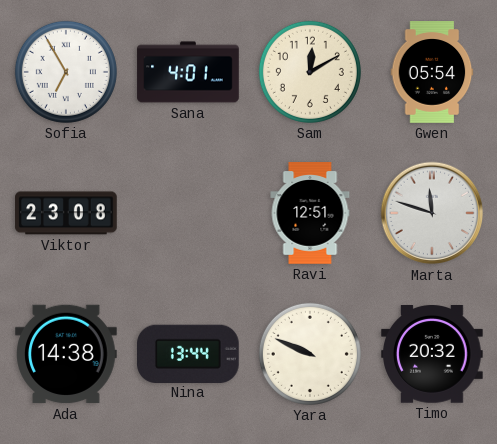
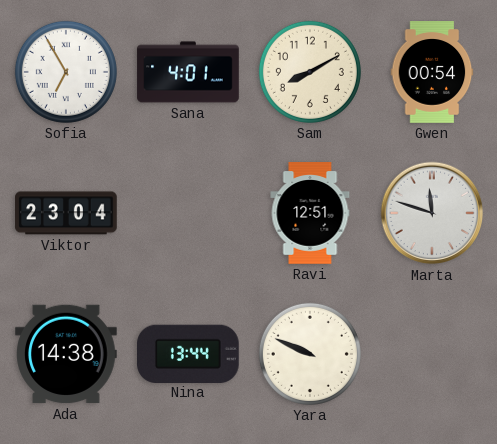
Sam: 12:10 -> 8:10
Gwen: 05:54 -> 00:54
Viktor: 23:08 -> 23:04
Timo: 20:32 -> none
